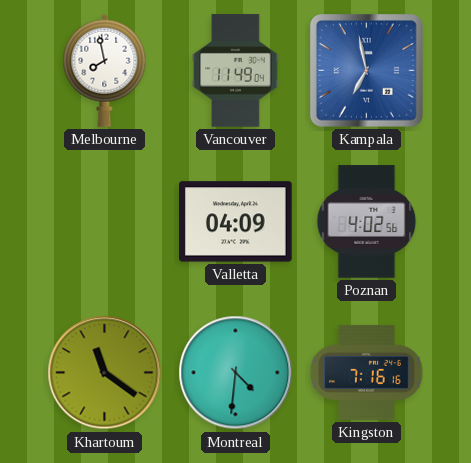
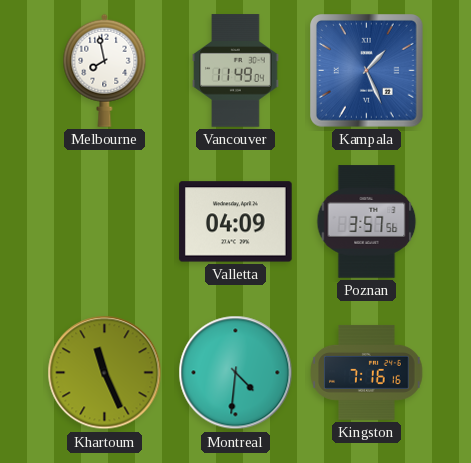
Kampala: 6:58 -> 1:26
Poznan: 4:02 -> 3:57
Khartoum: 11:21 -> 11:26
